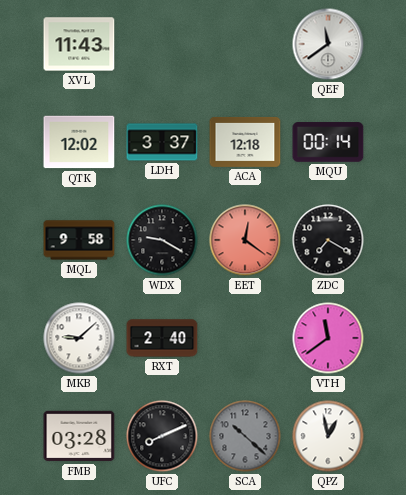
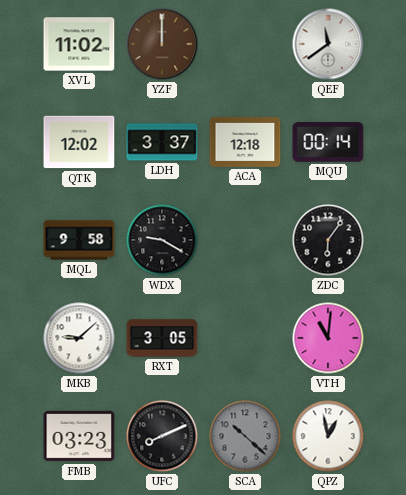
XVL: 11:43 -> 11:02
YZF: none -> 12:00
EET: 12:21 -> none
ZDC: 7:20 -> 6:06
RXT: 2:40 -> 3:05
VTH: 11:39 -> 11:01
FMB: 03:28 -> 03:23
